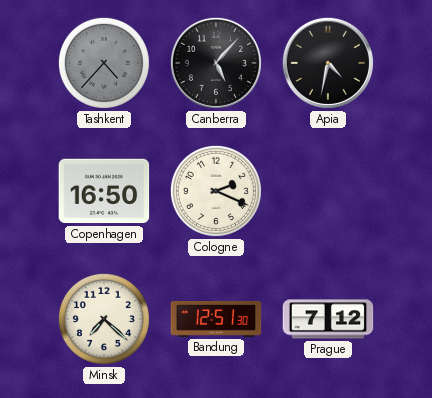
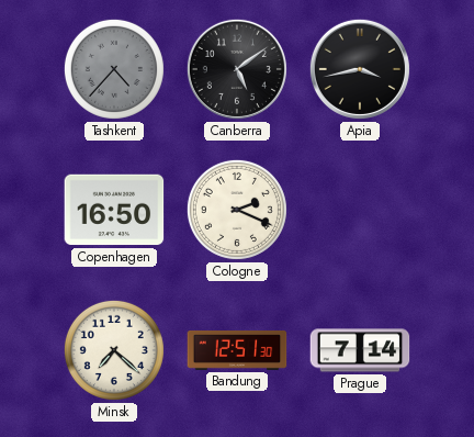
Canberra: 5:07 -> 5:09
Apia: 4:32 -> 3:43
Prague: 7:12 -> 7:14
